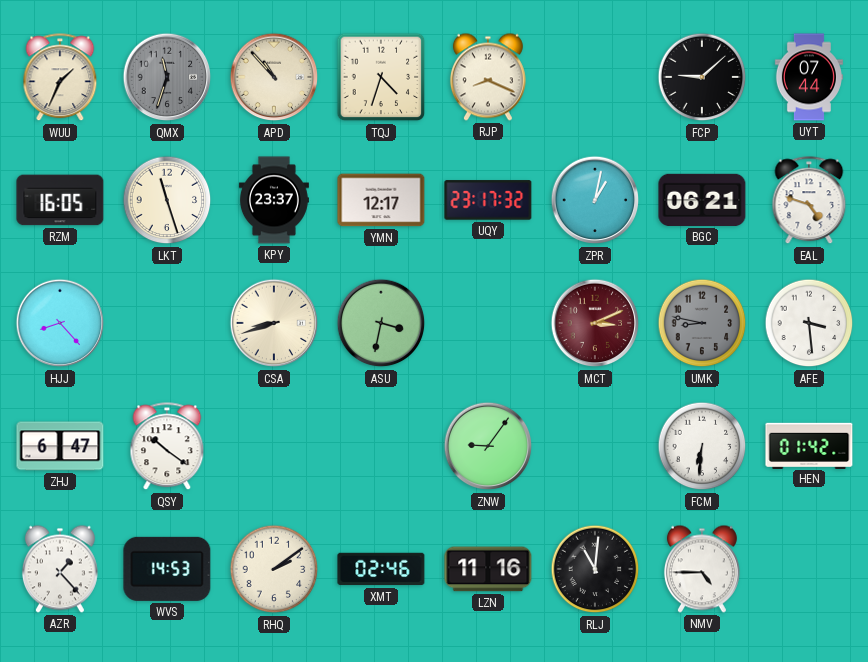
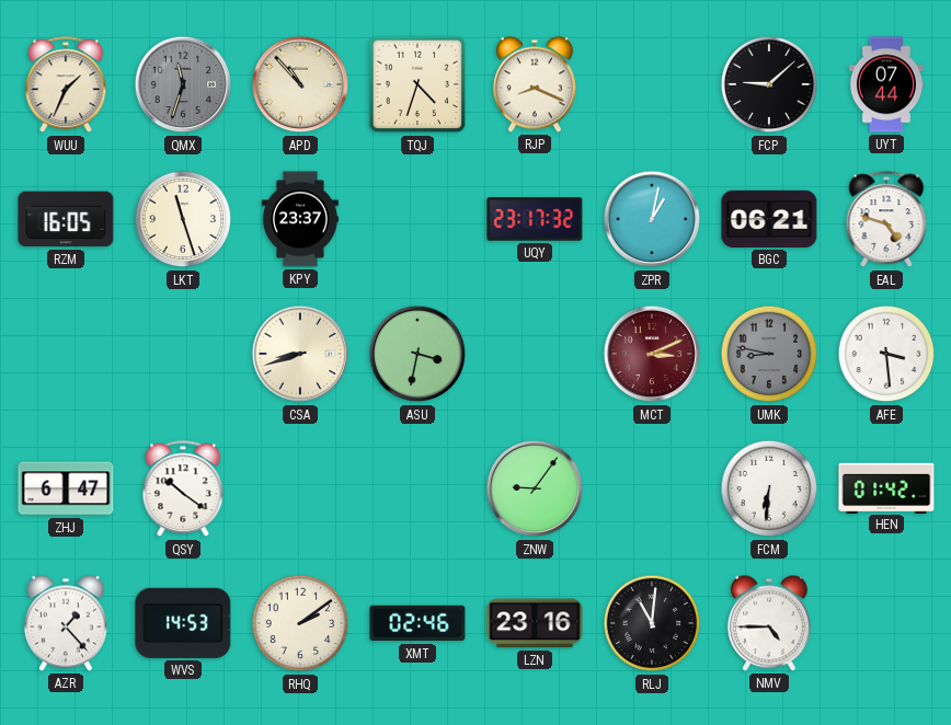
YMN: 12:17 -> none
HJJ: 8:23 -> none
LZN: 11:16 -> 23:16
